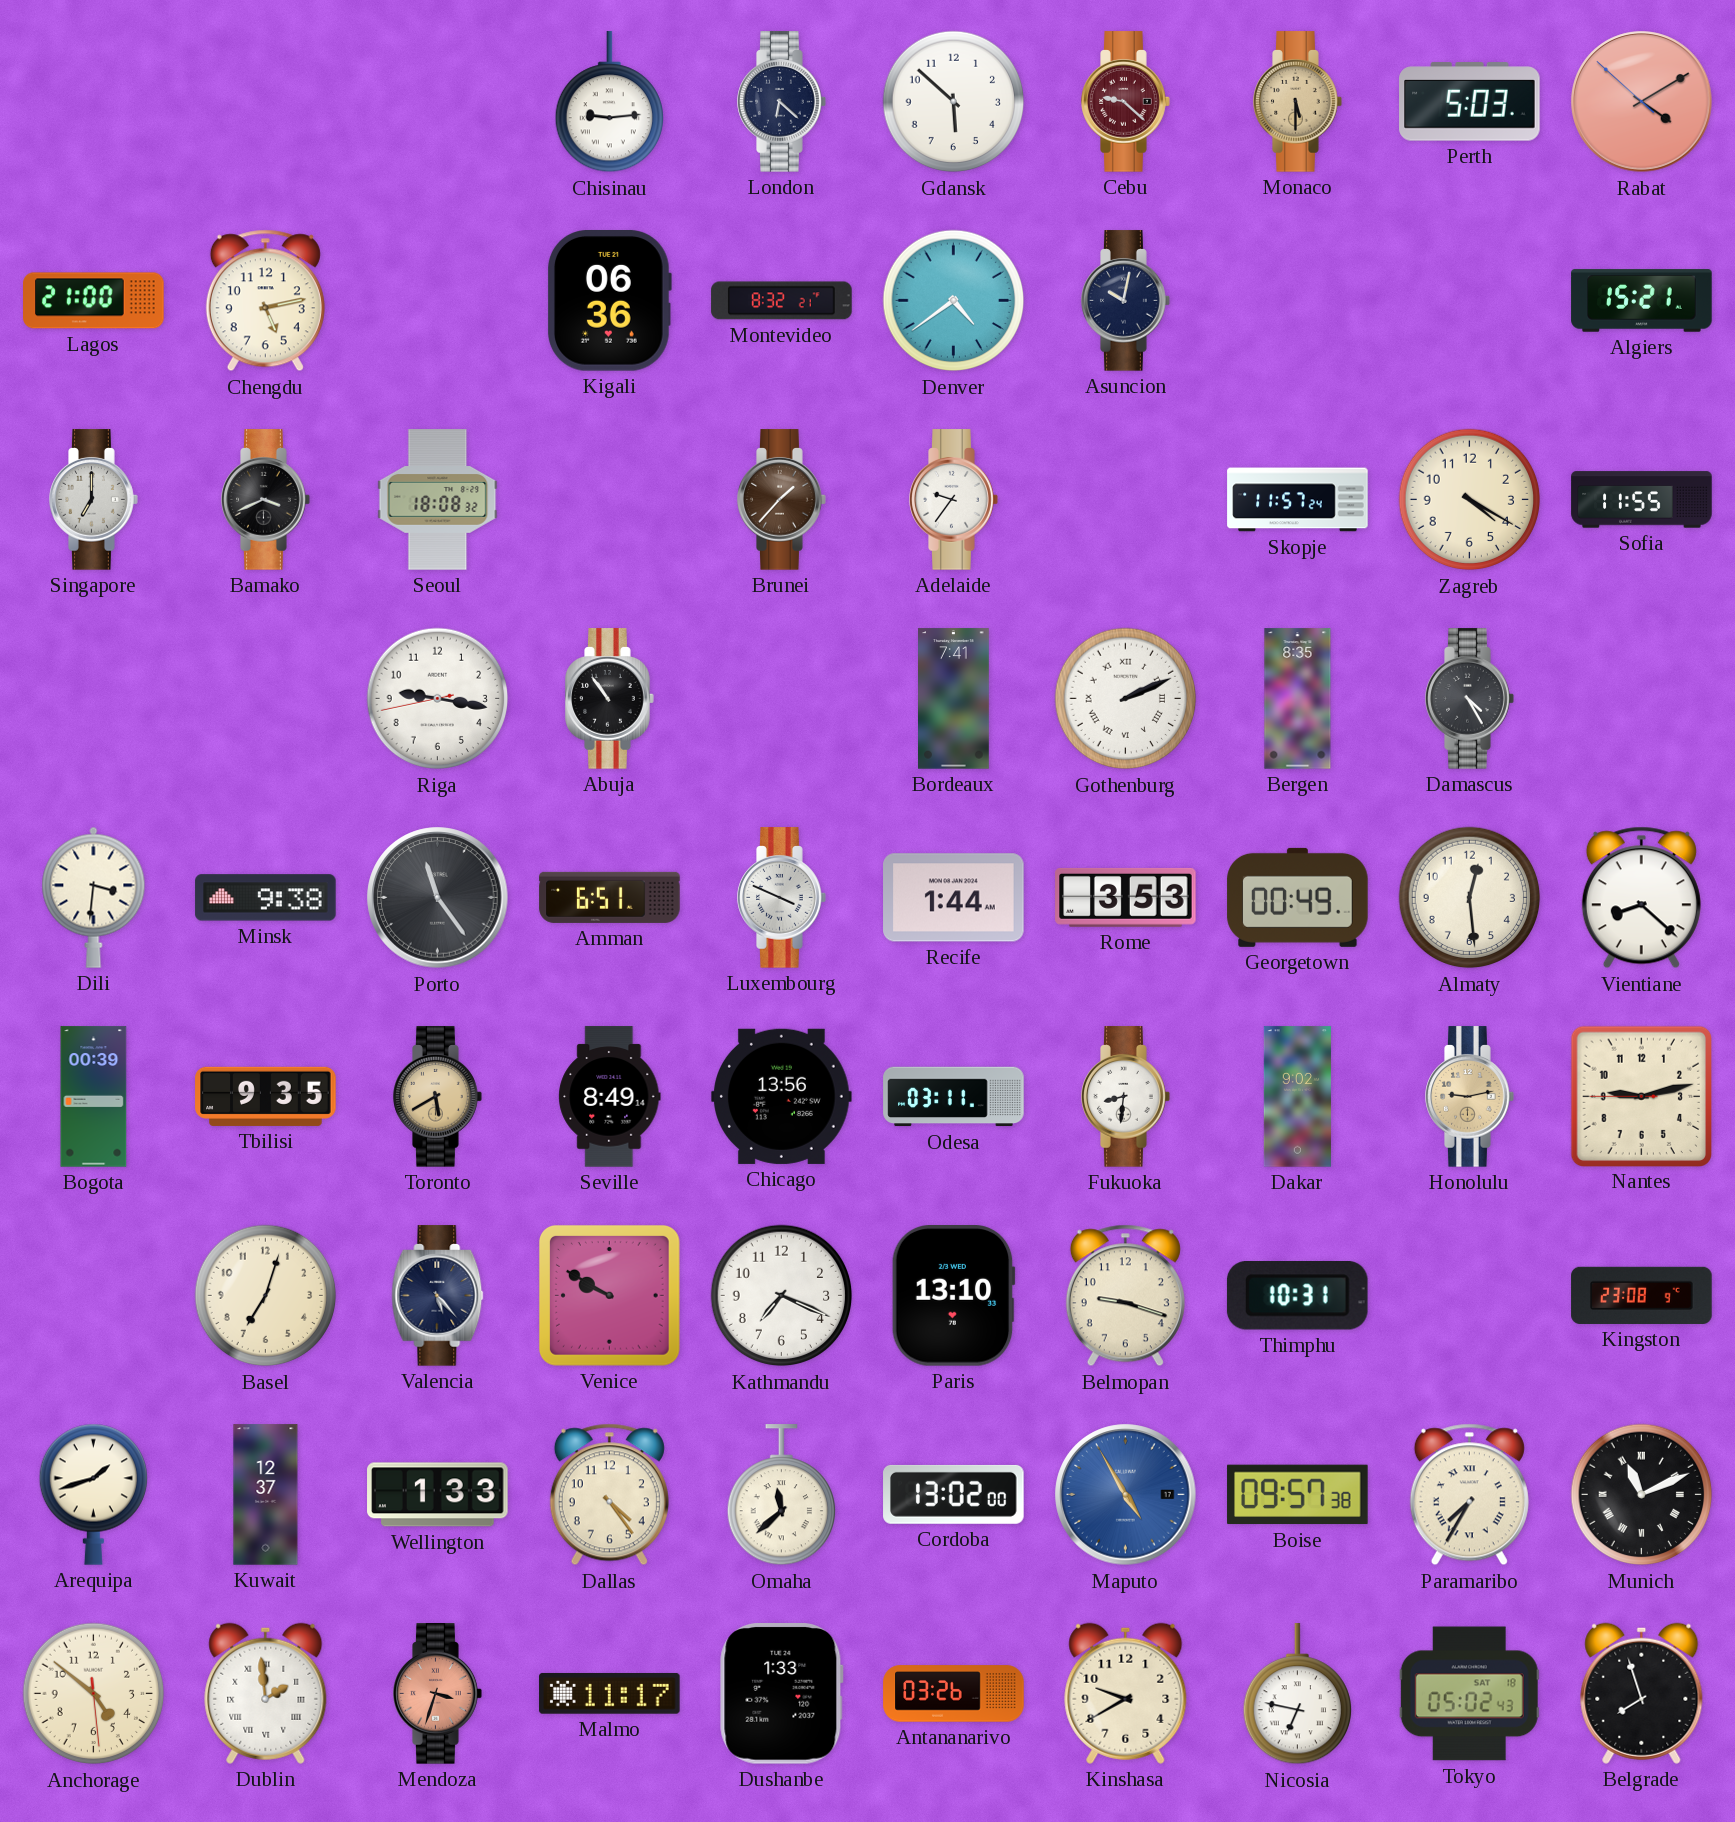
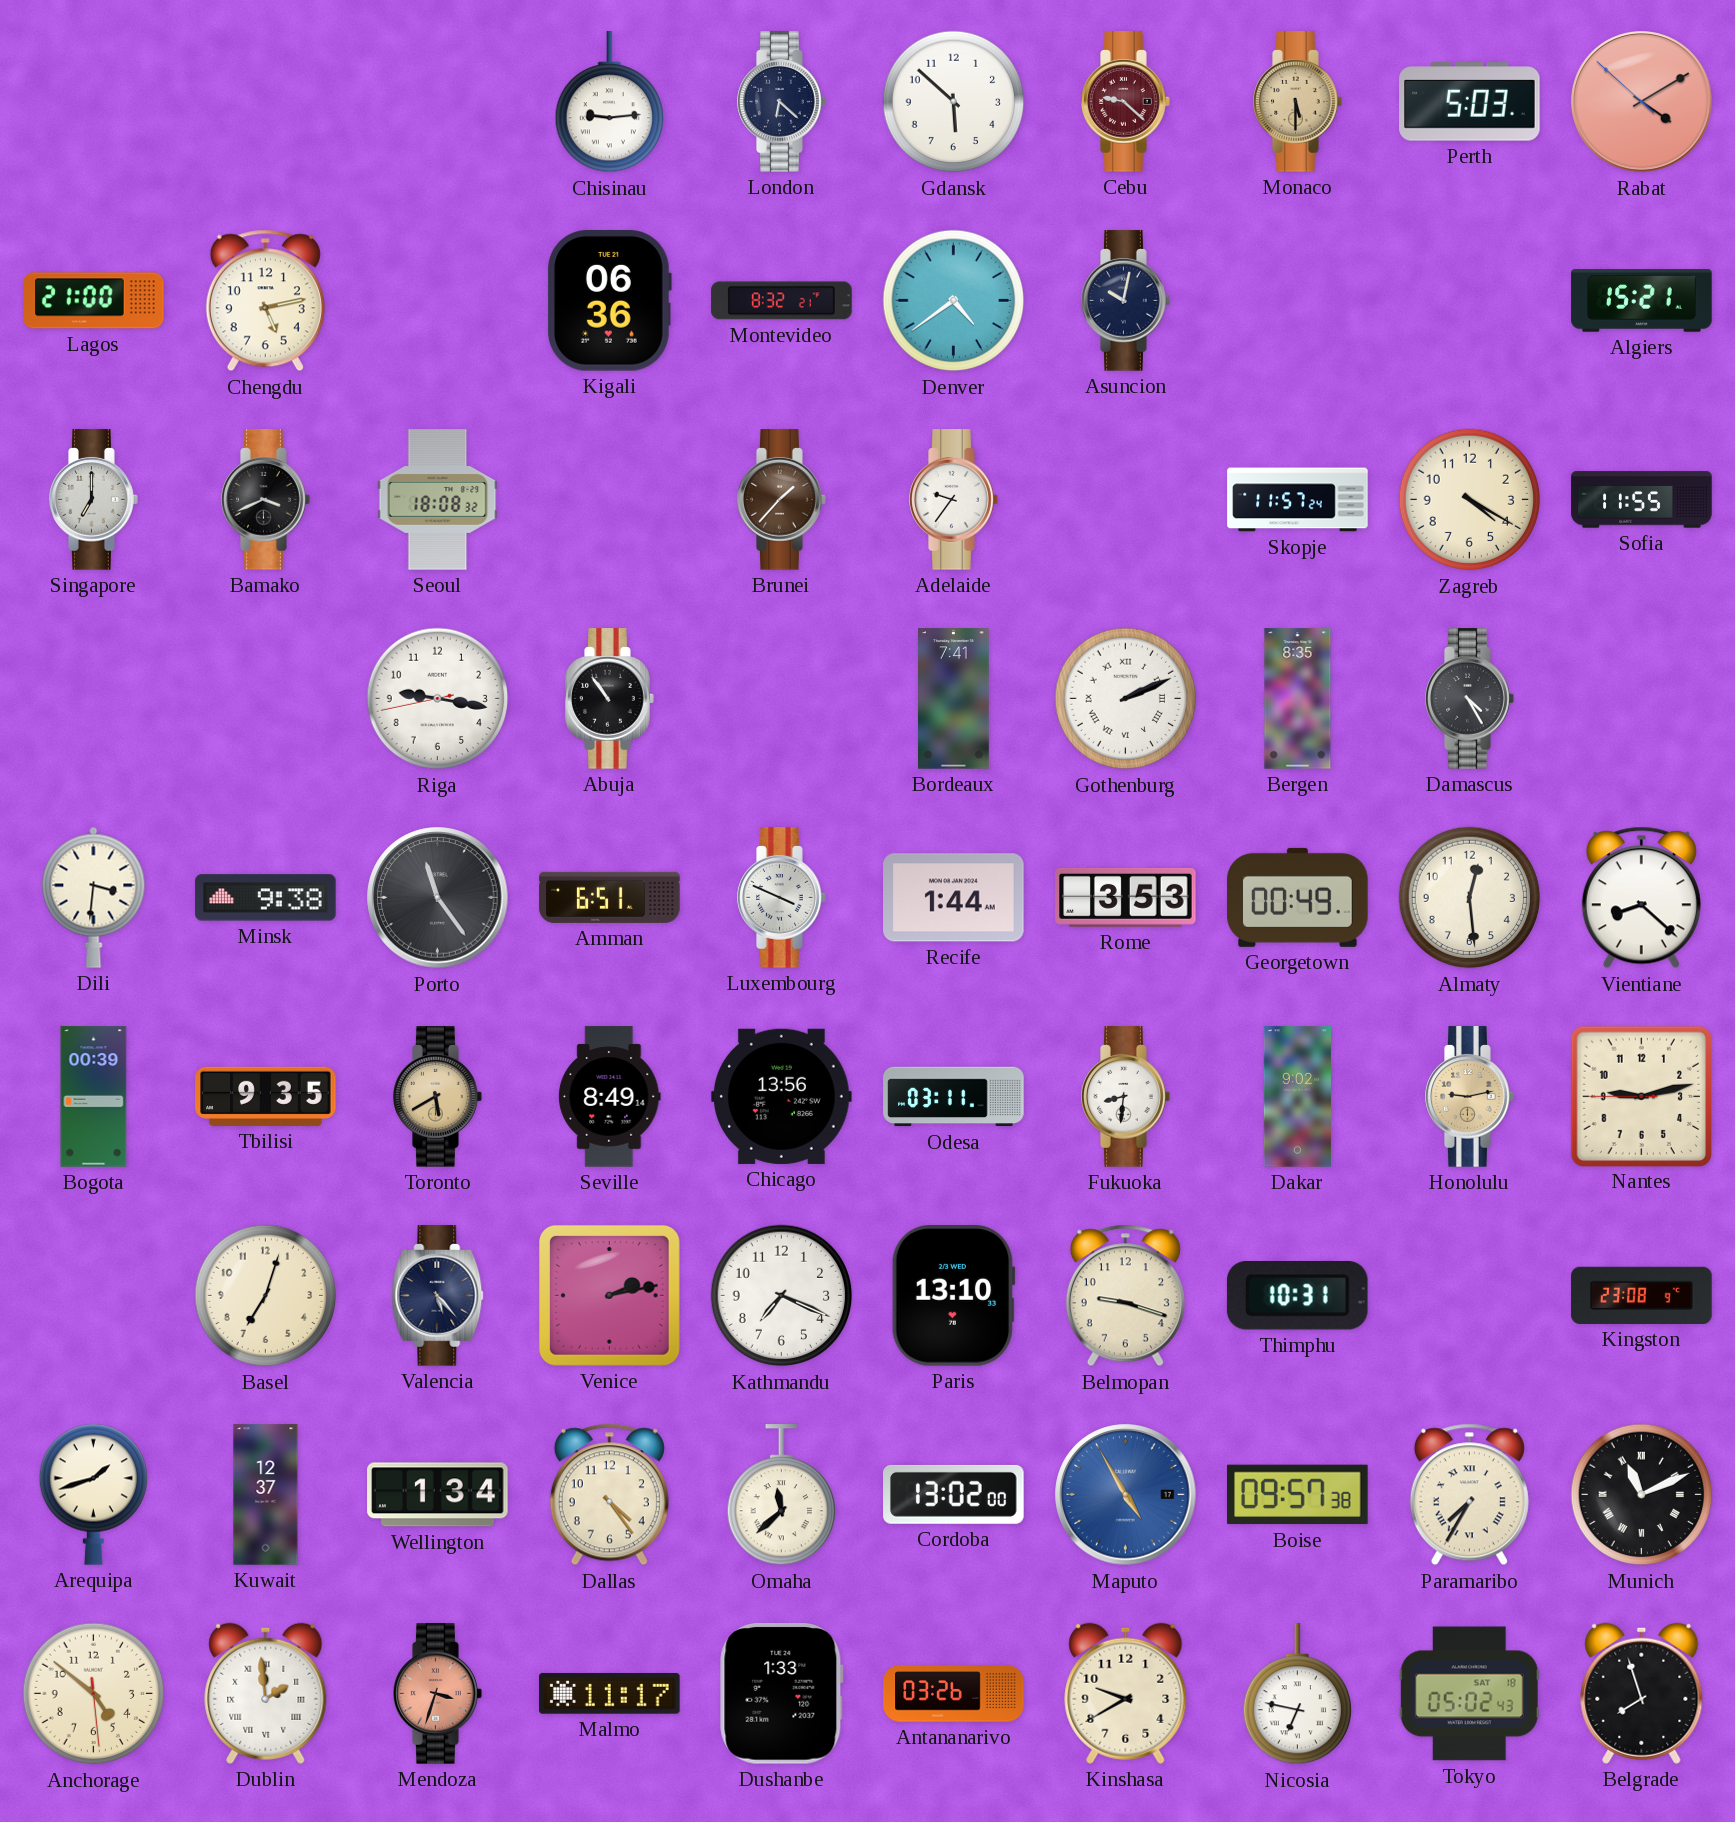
Venice: 9:50 -> 2:13
Wellington: 1:33 -> 1:34
